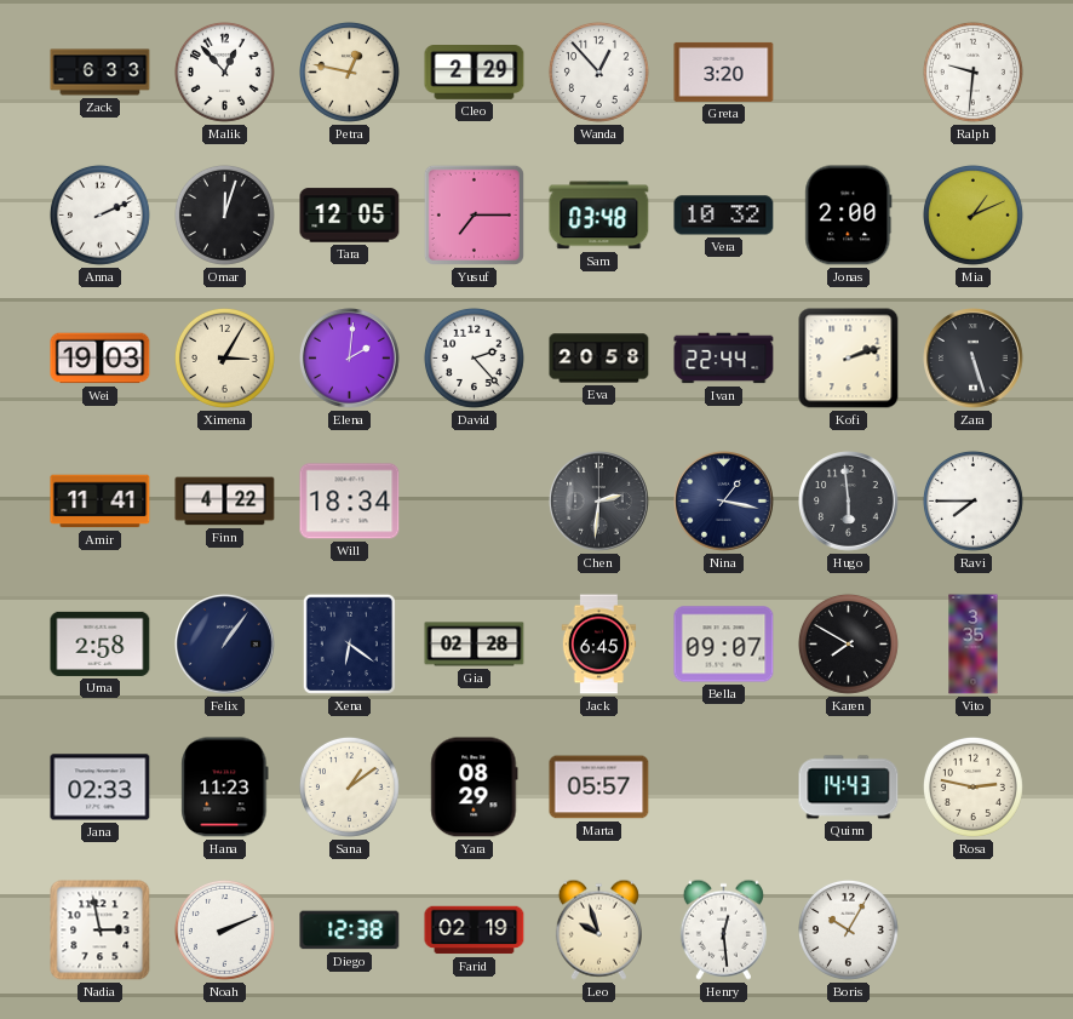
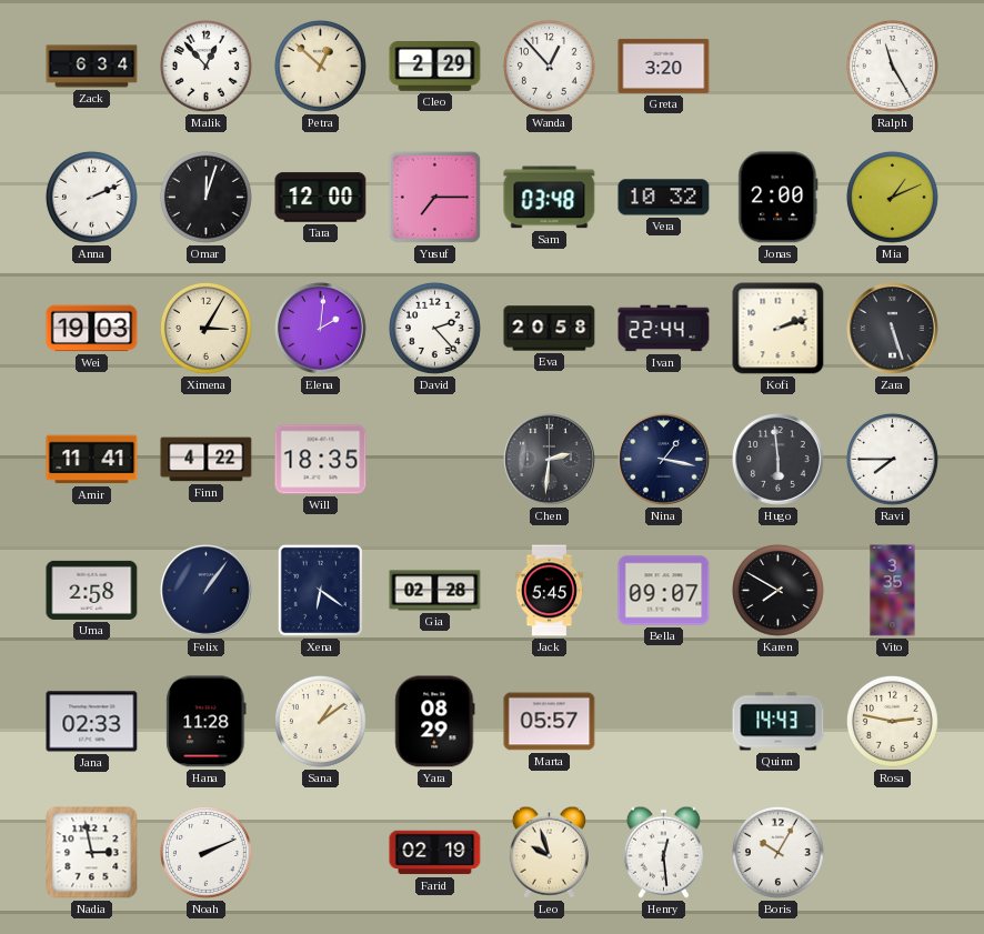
Zack: 6:33 -> 6:34
Petra: 12:47 -> 12:52
Ralph: 9:31 -> 11:25
Tara: 12:05 -> 12:00
Will: 18:34 -> 18:35
Jack: 6:45 -> 5:45
Hana: 11:23 -> 11:28
Diego: 12:38 -> none
